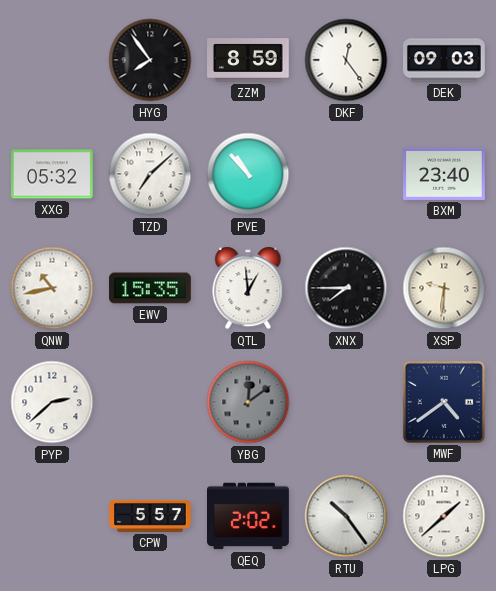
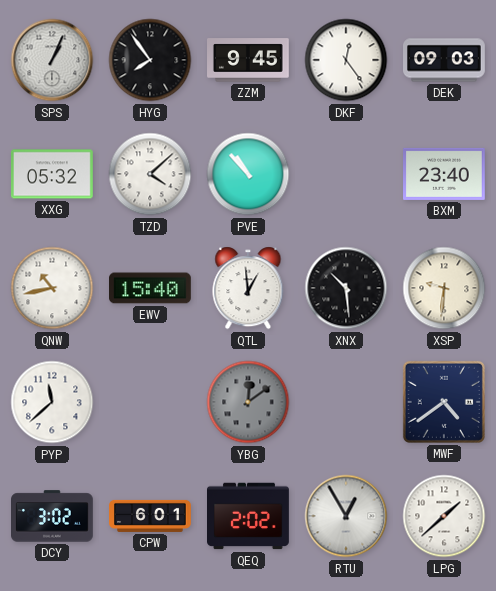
SPS: none -> 1:04
ZZM: 8:59 -> 9:45
TZD: 7:08 -> 4:08
EWV: 15:35 -> 15:40
XNX: 7:45 -> 10:29
PYP: 2:38 -> 11:38
DCY: none -> 3:02
CPW: 5:57 -> 6:01
RTU: 10:24 -> 12:55
